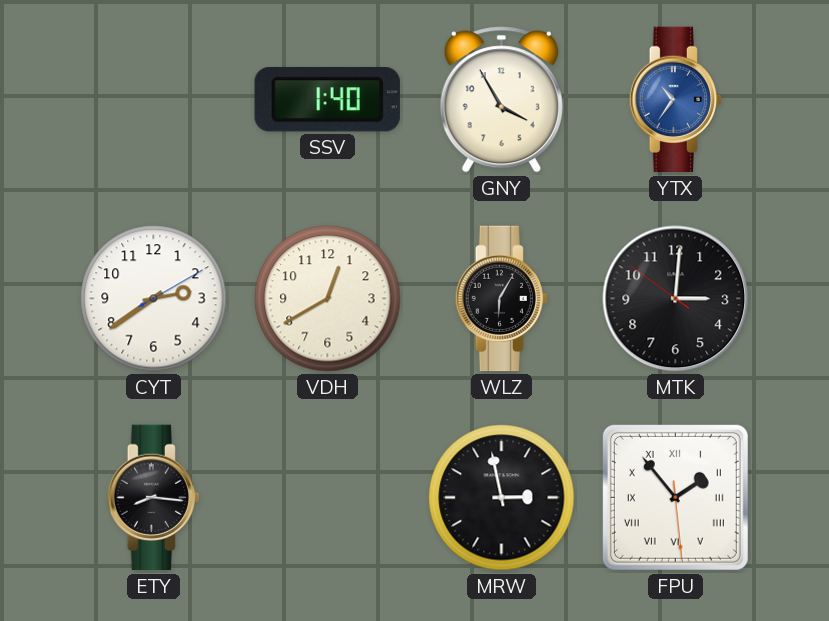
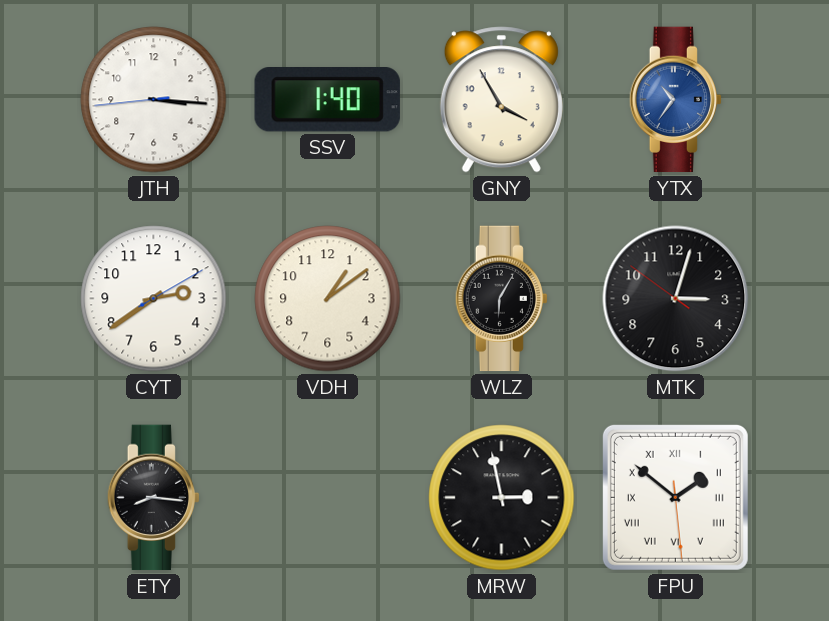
JTH: none -> 3:15
VDH: 12:40 -> 1:09
MTK: 3:00 -> 3:02
FPU: 1:53 -> 1:51
